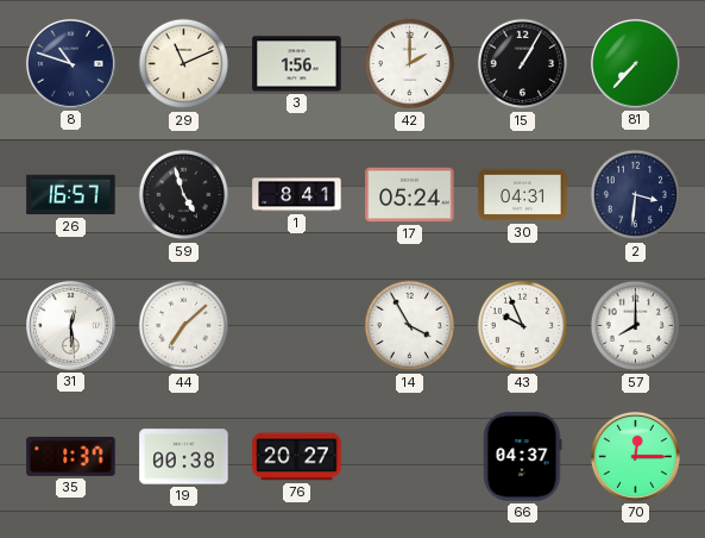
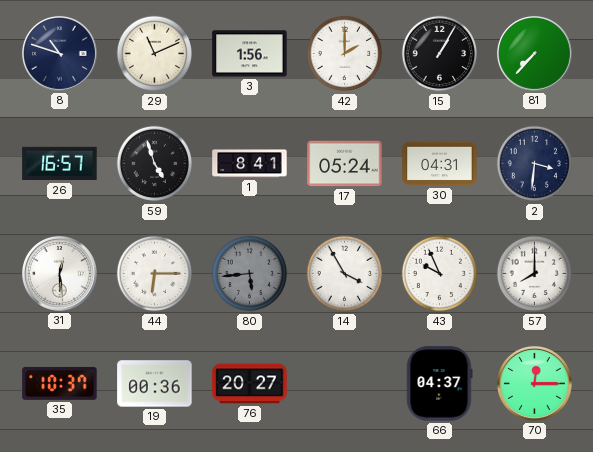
44: 7:08 -> 6:15
80: none -> 5:44
35: 1:37 -> 10:37
19: 00:38 -> 00:36
